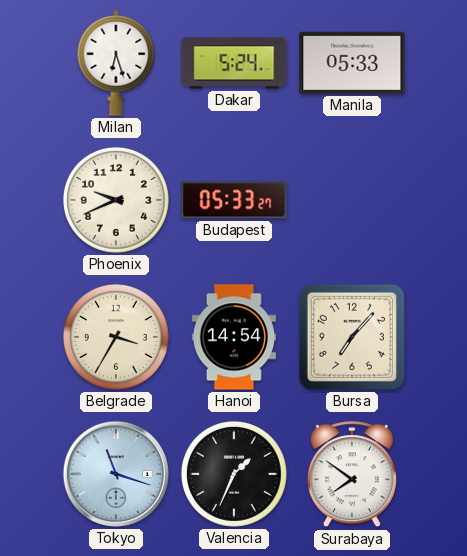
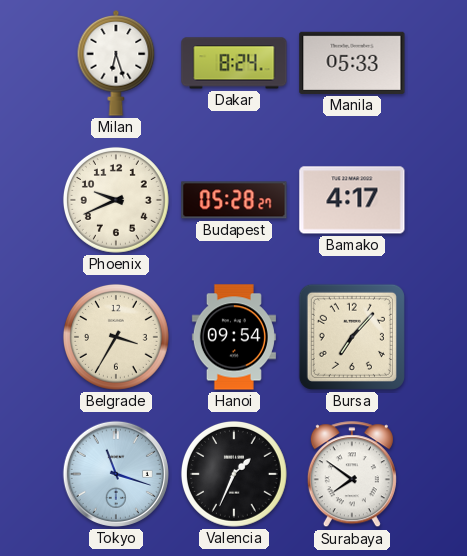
Dakar: 5:24 -> 8:24
Budapest: 05:33 -> 05:28
Bamako: none -> 4:17
Hanoi: 14:54 -> 09:54
